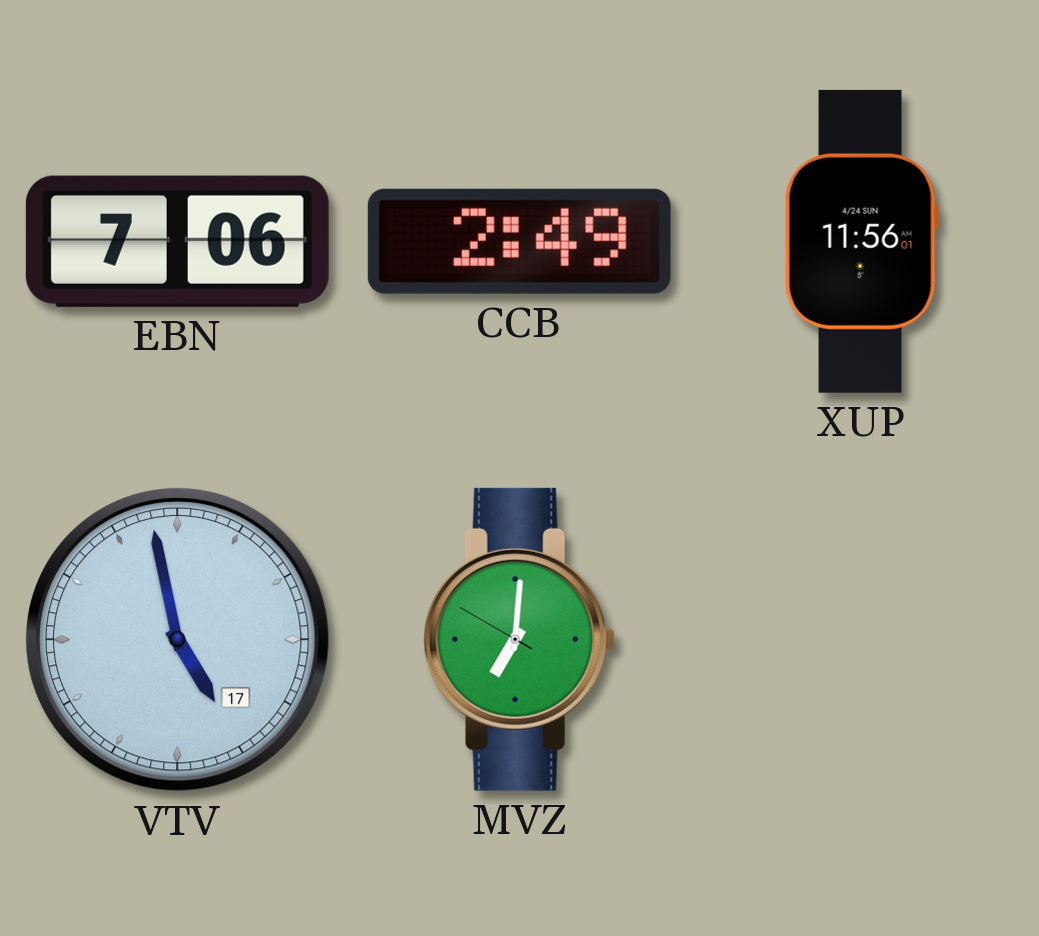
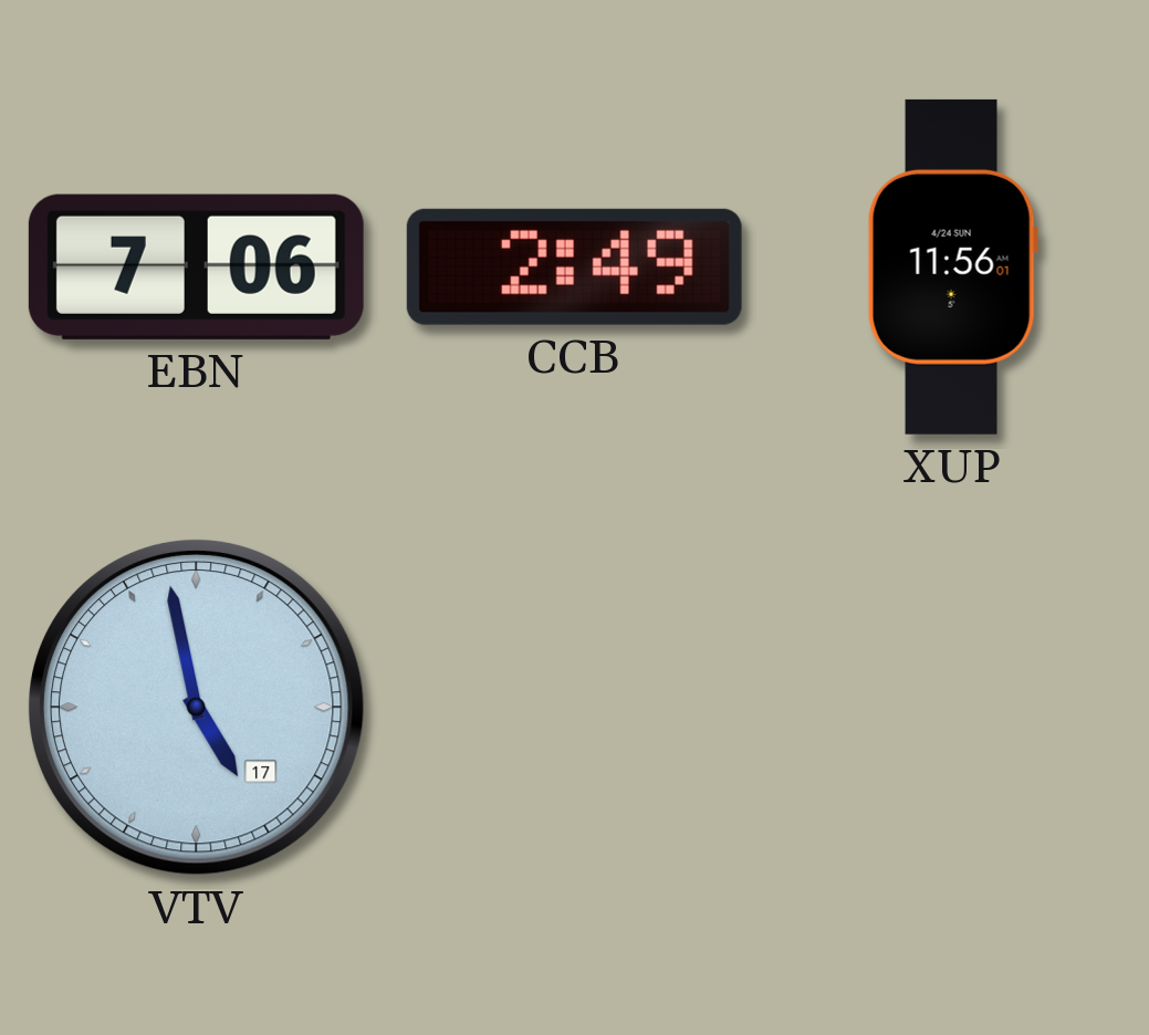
MVZ: 7:00 -> none
